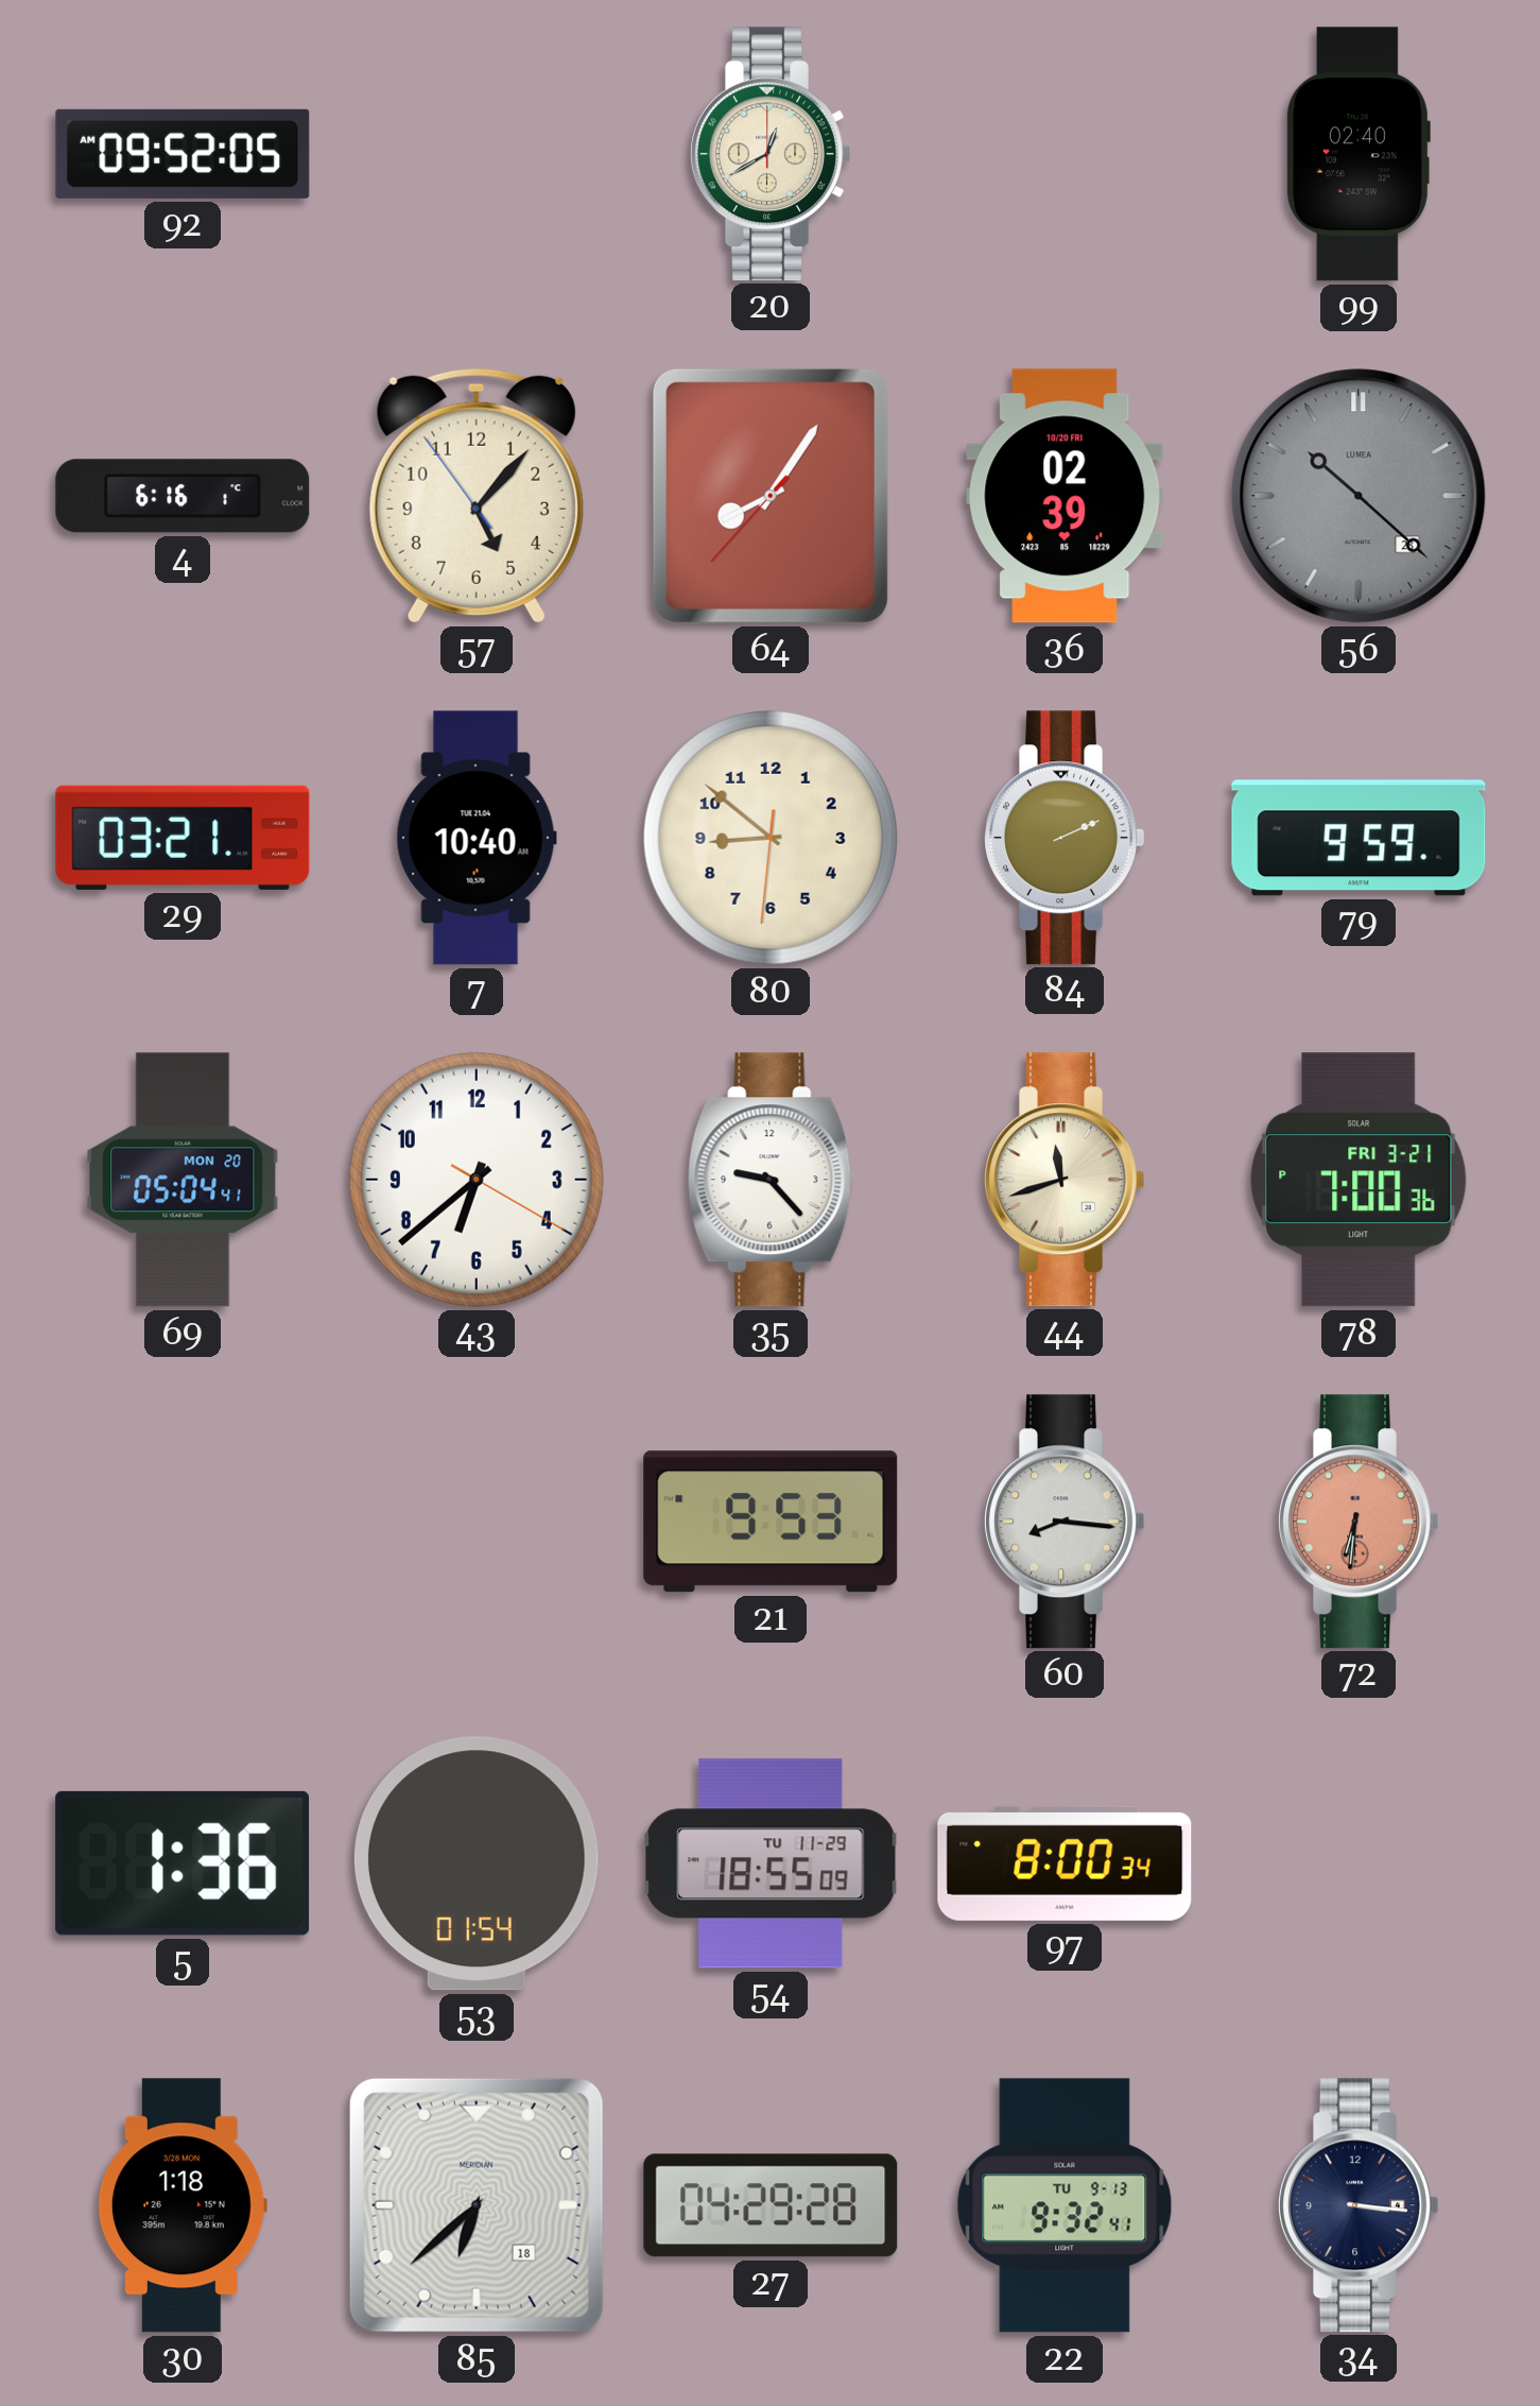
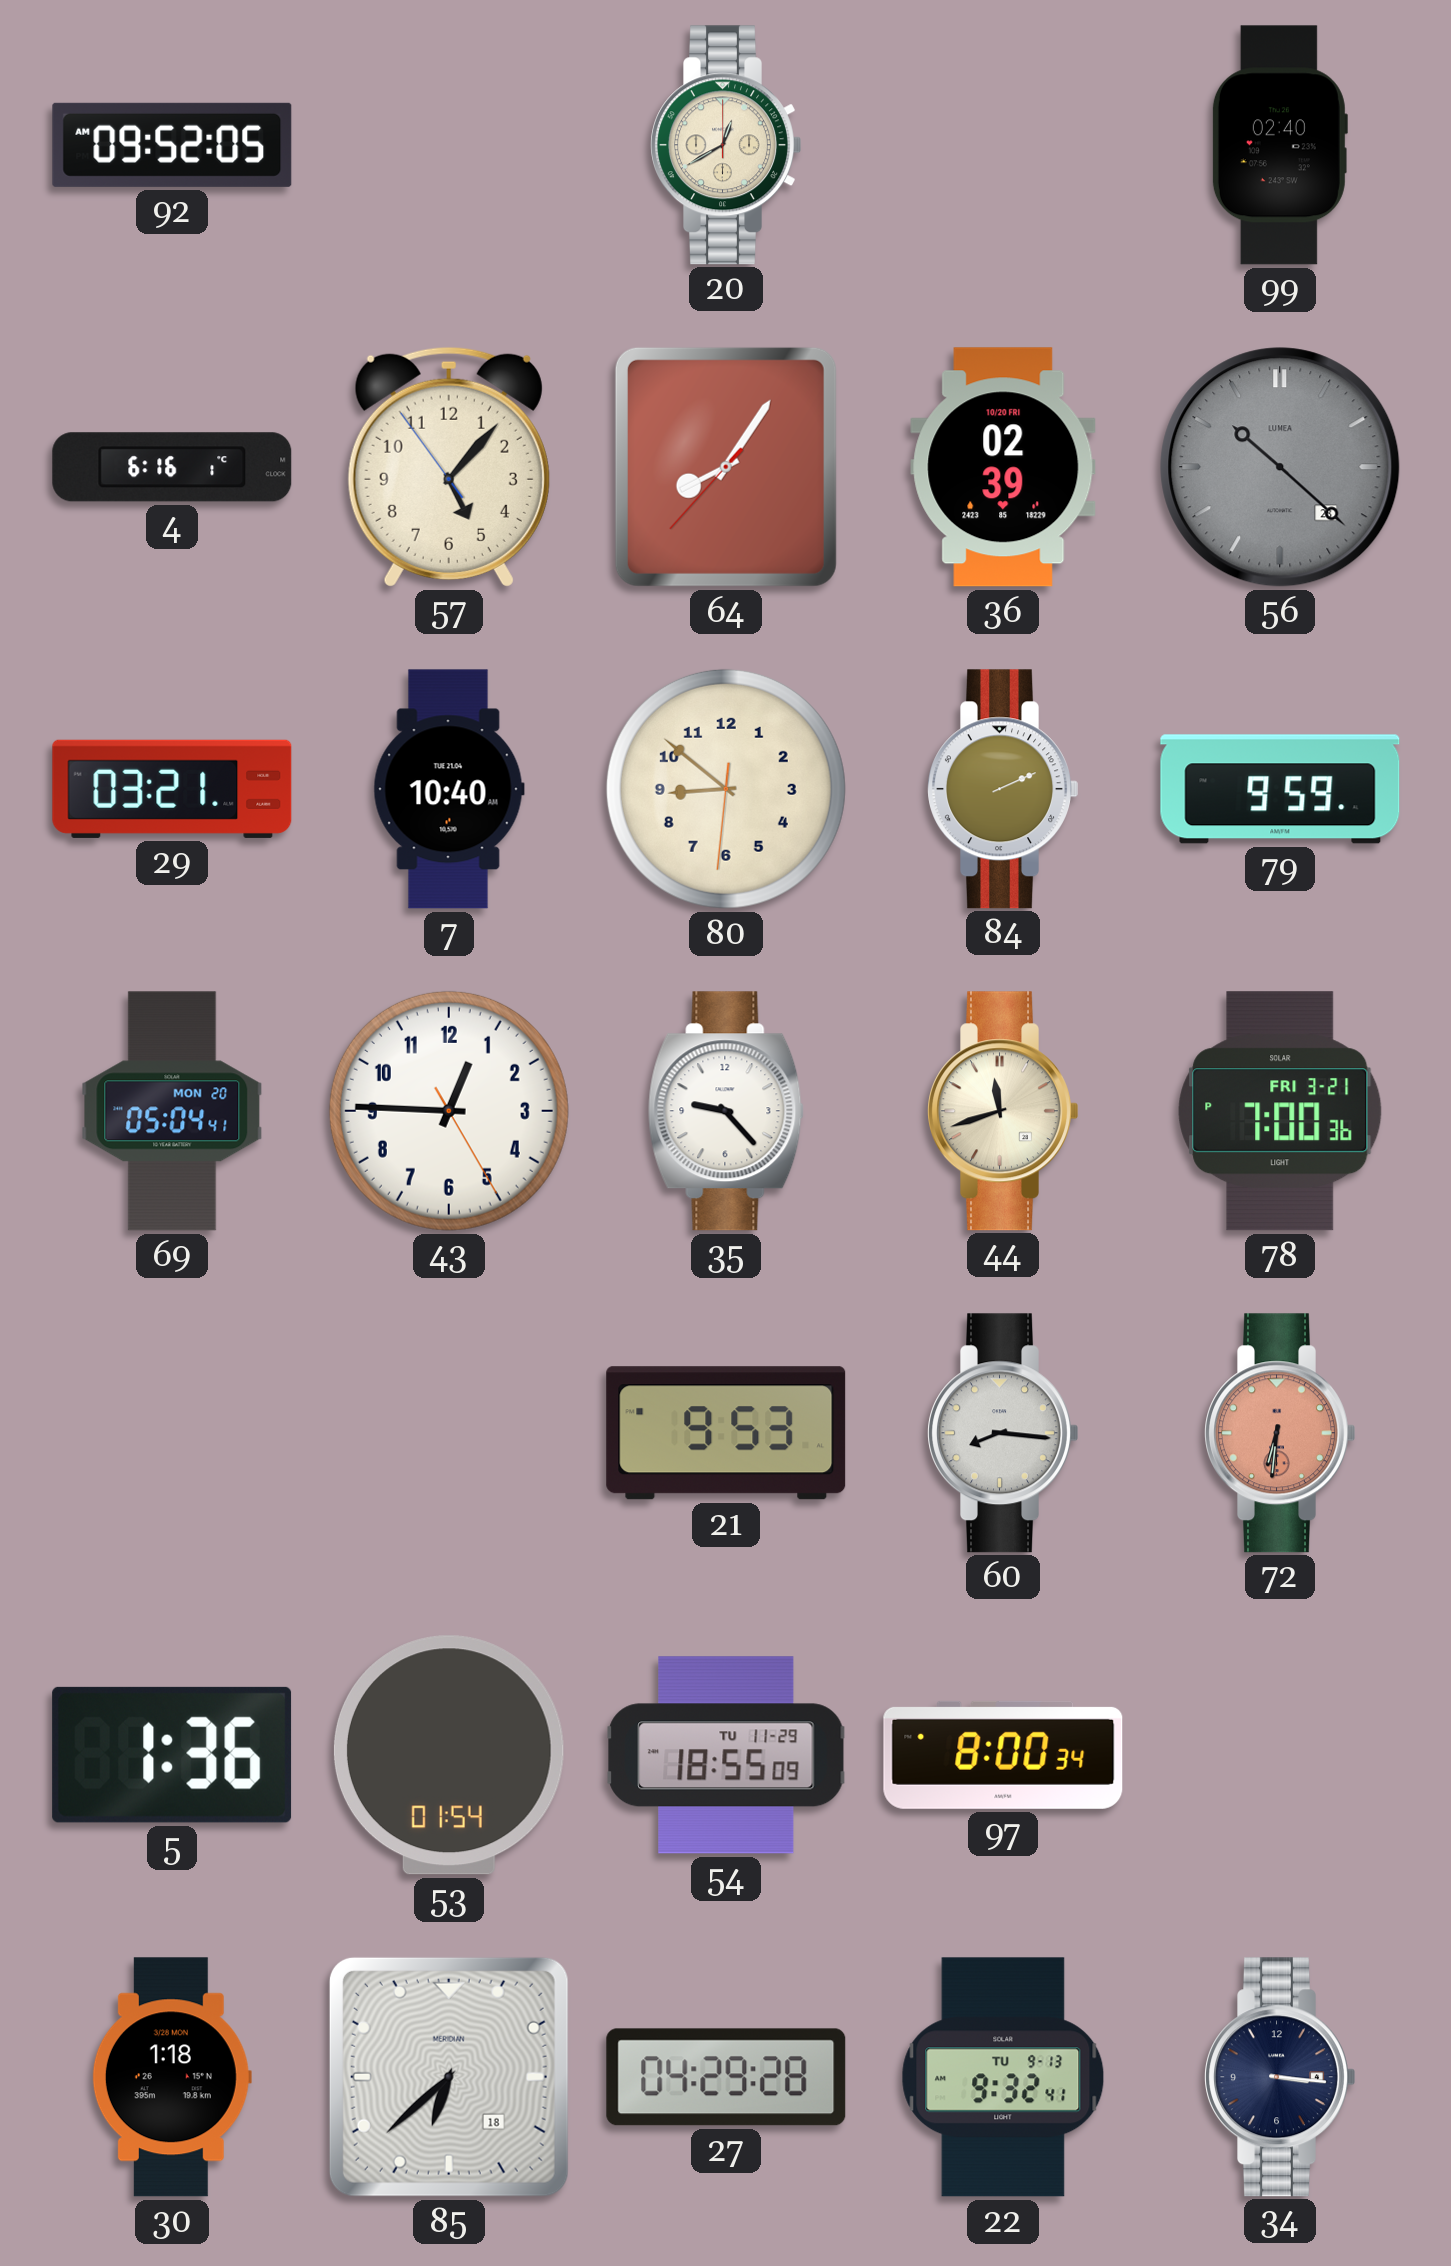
43: 6:38 -> 12:45
